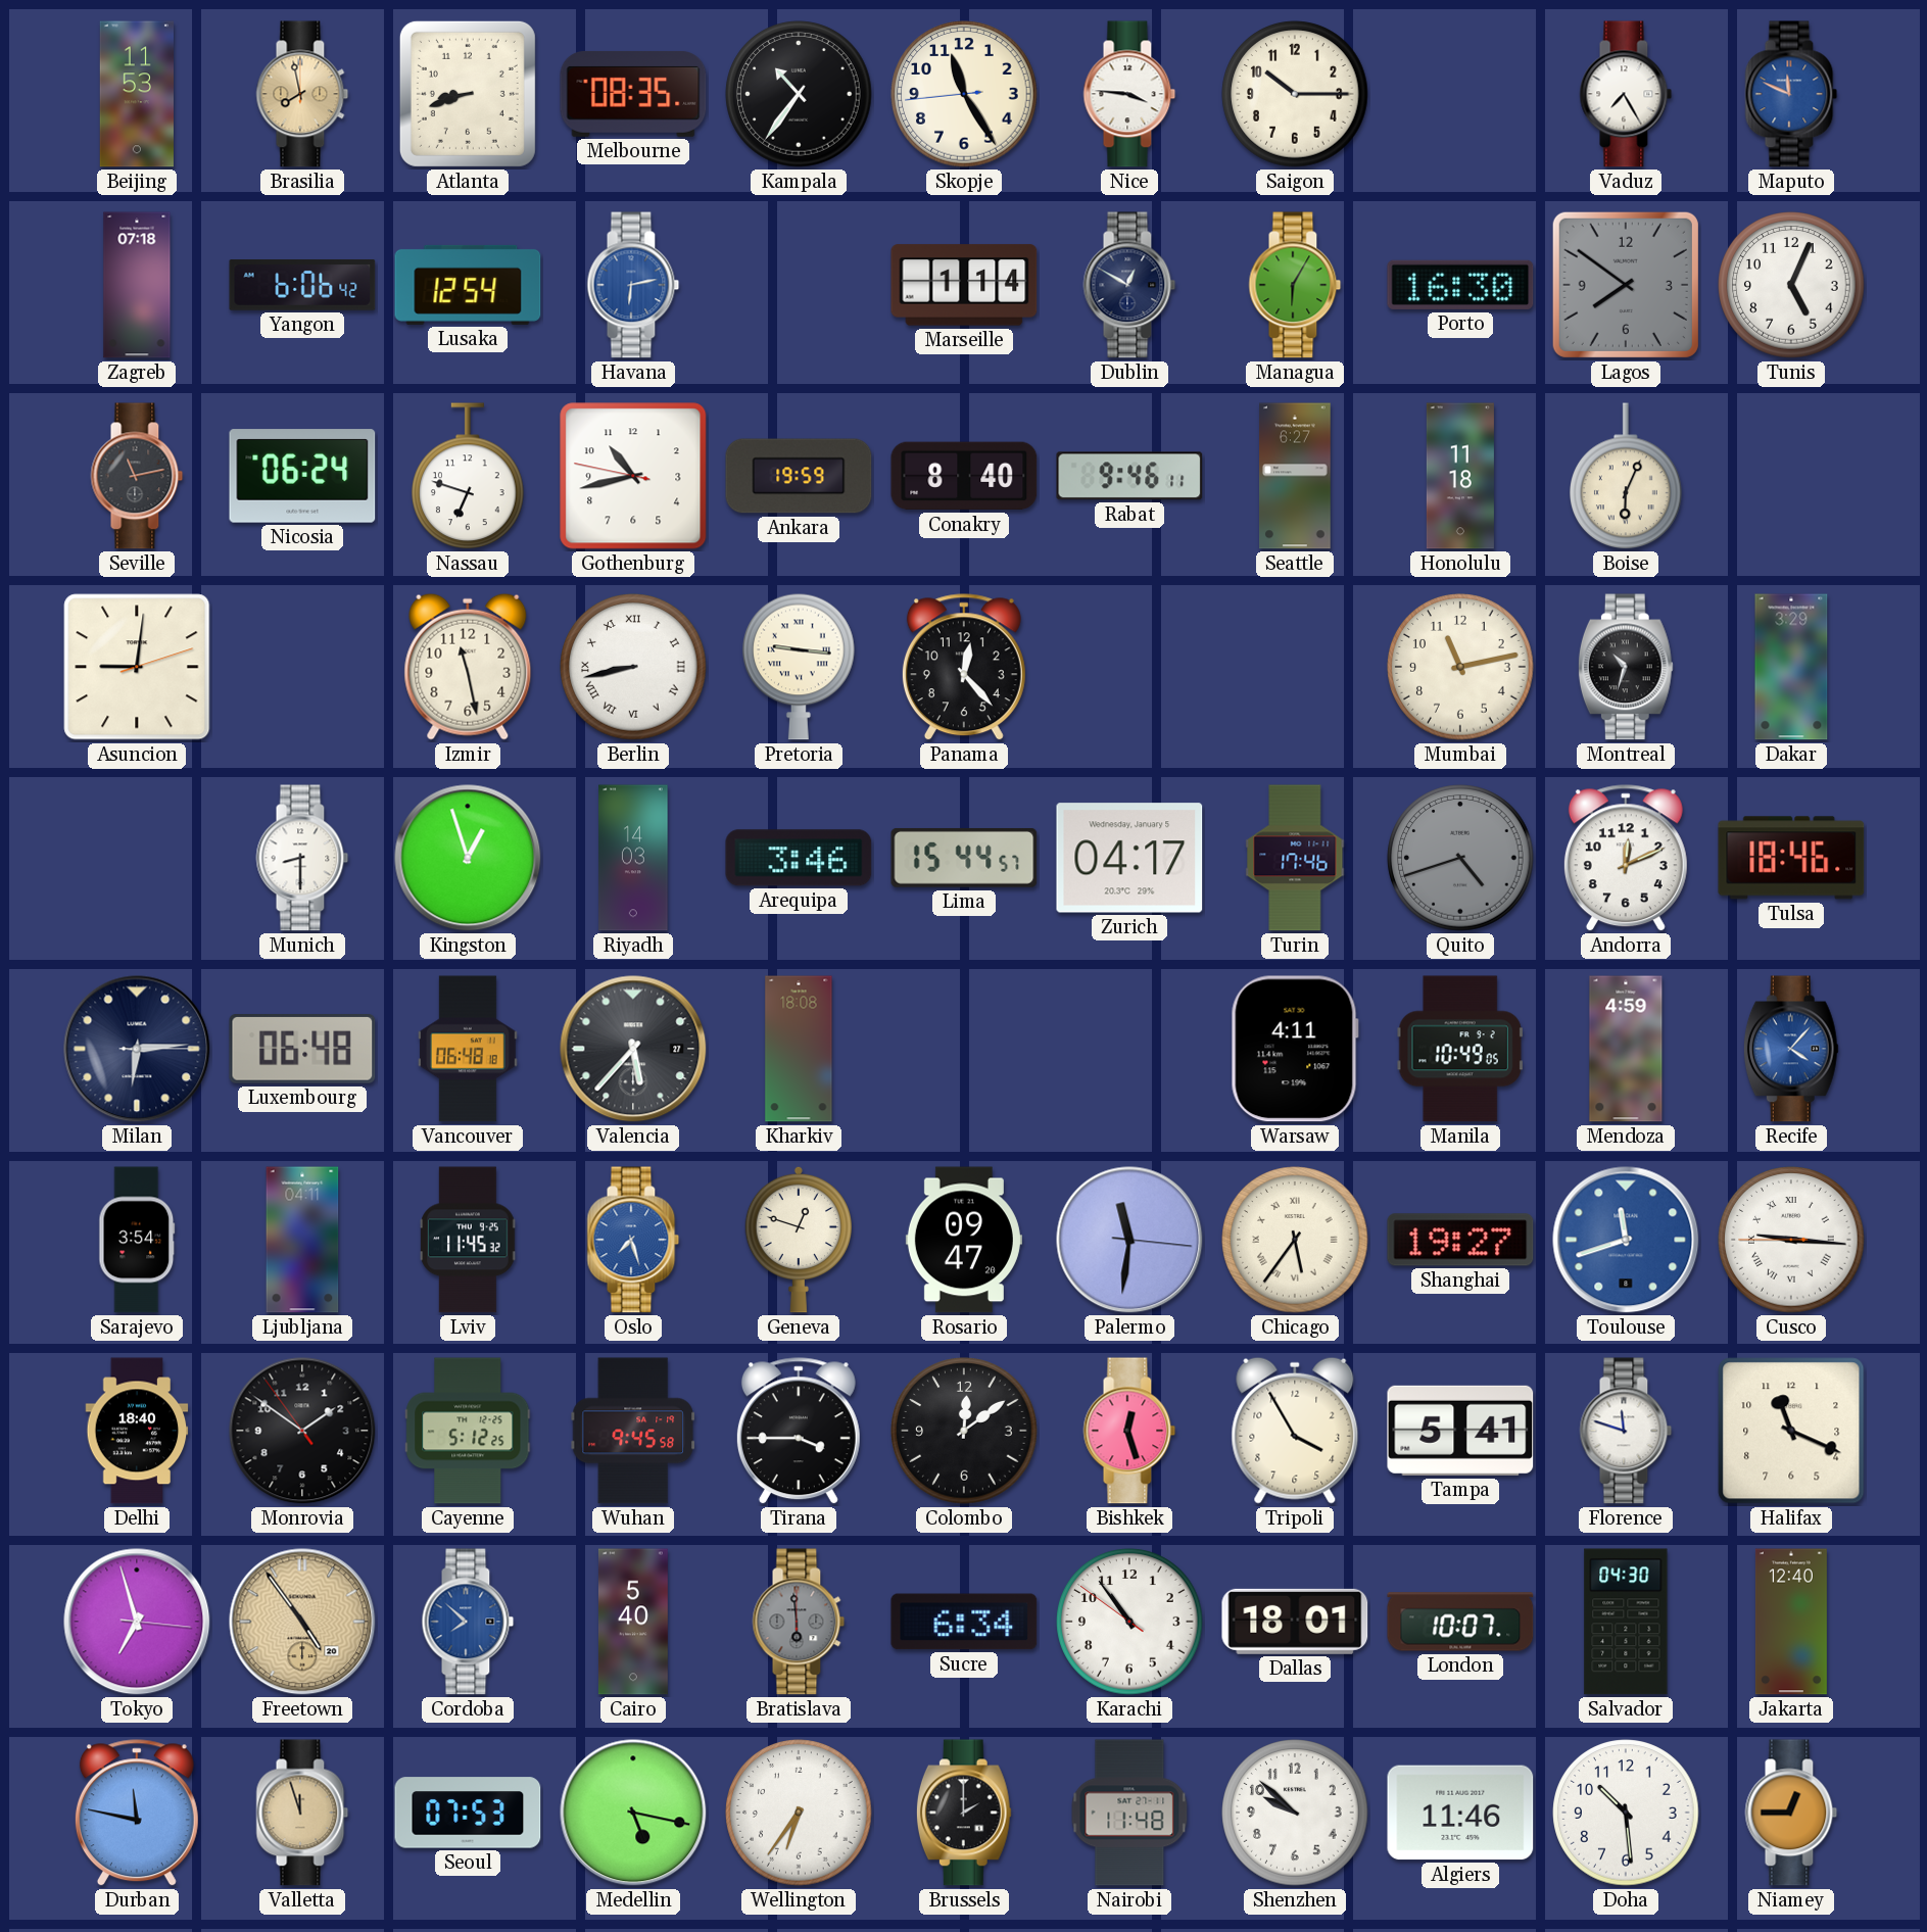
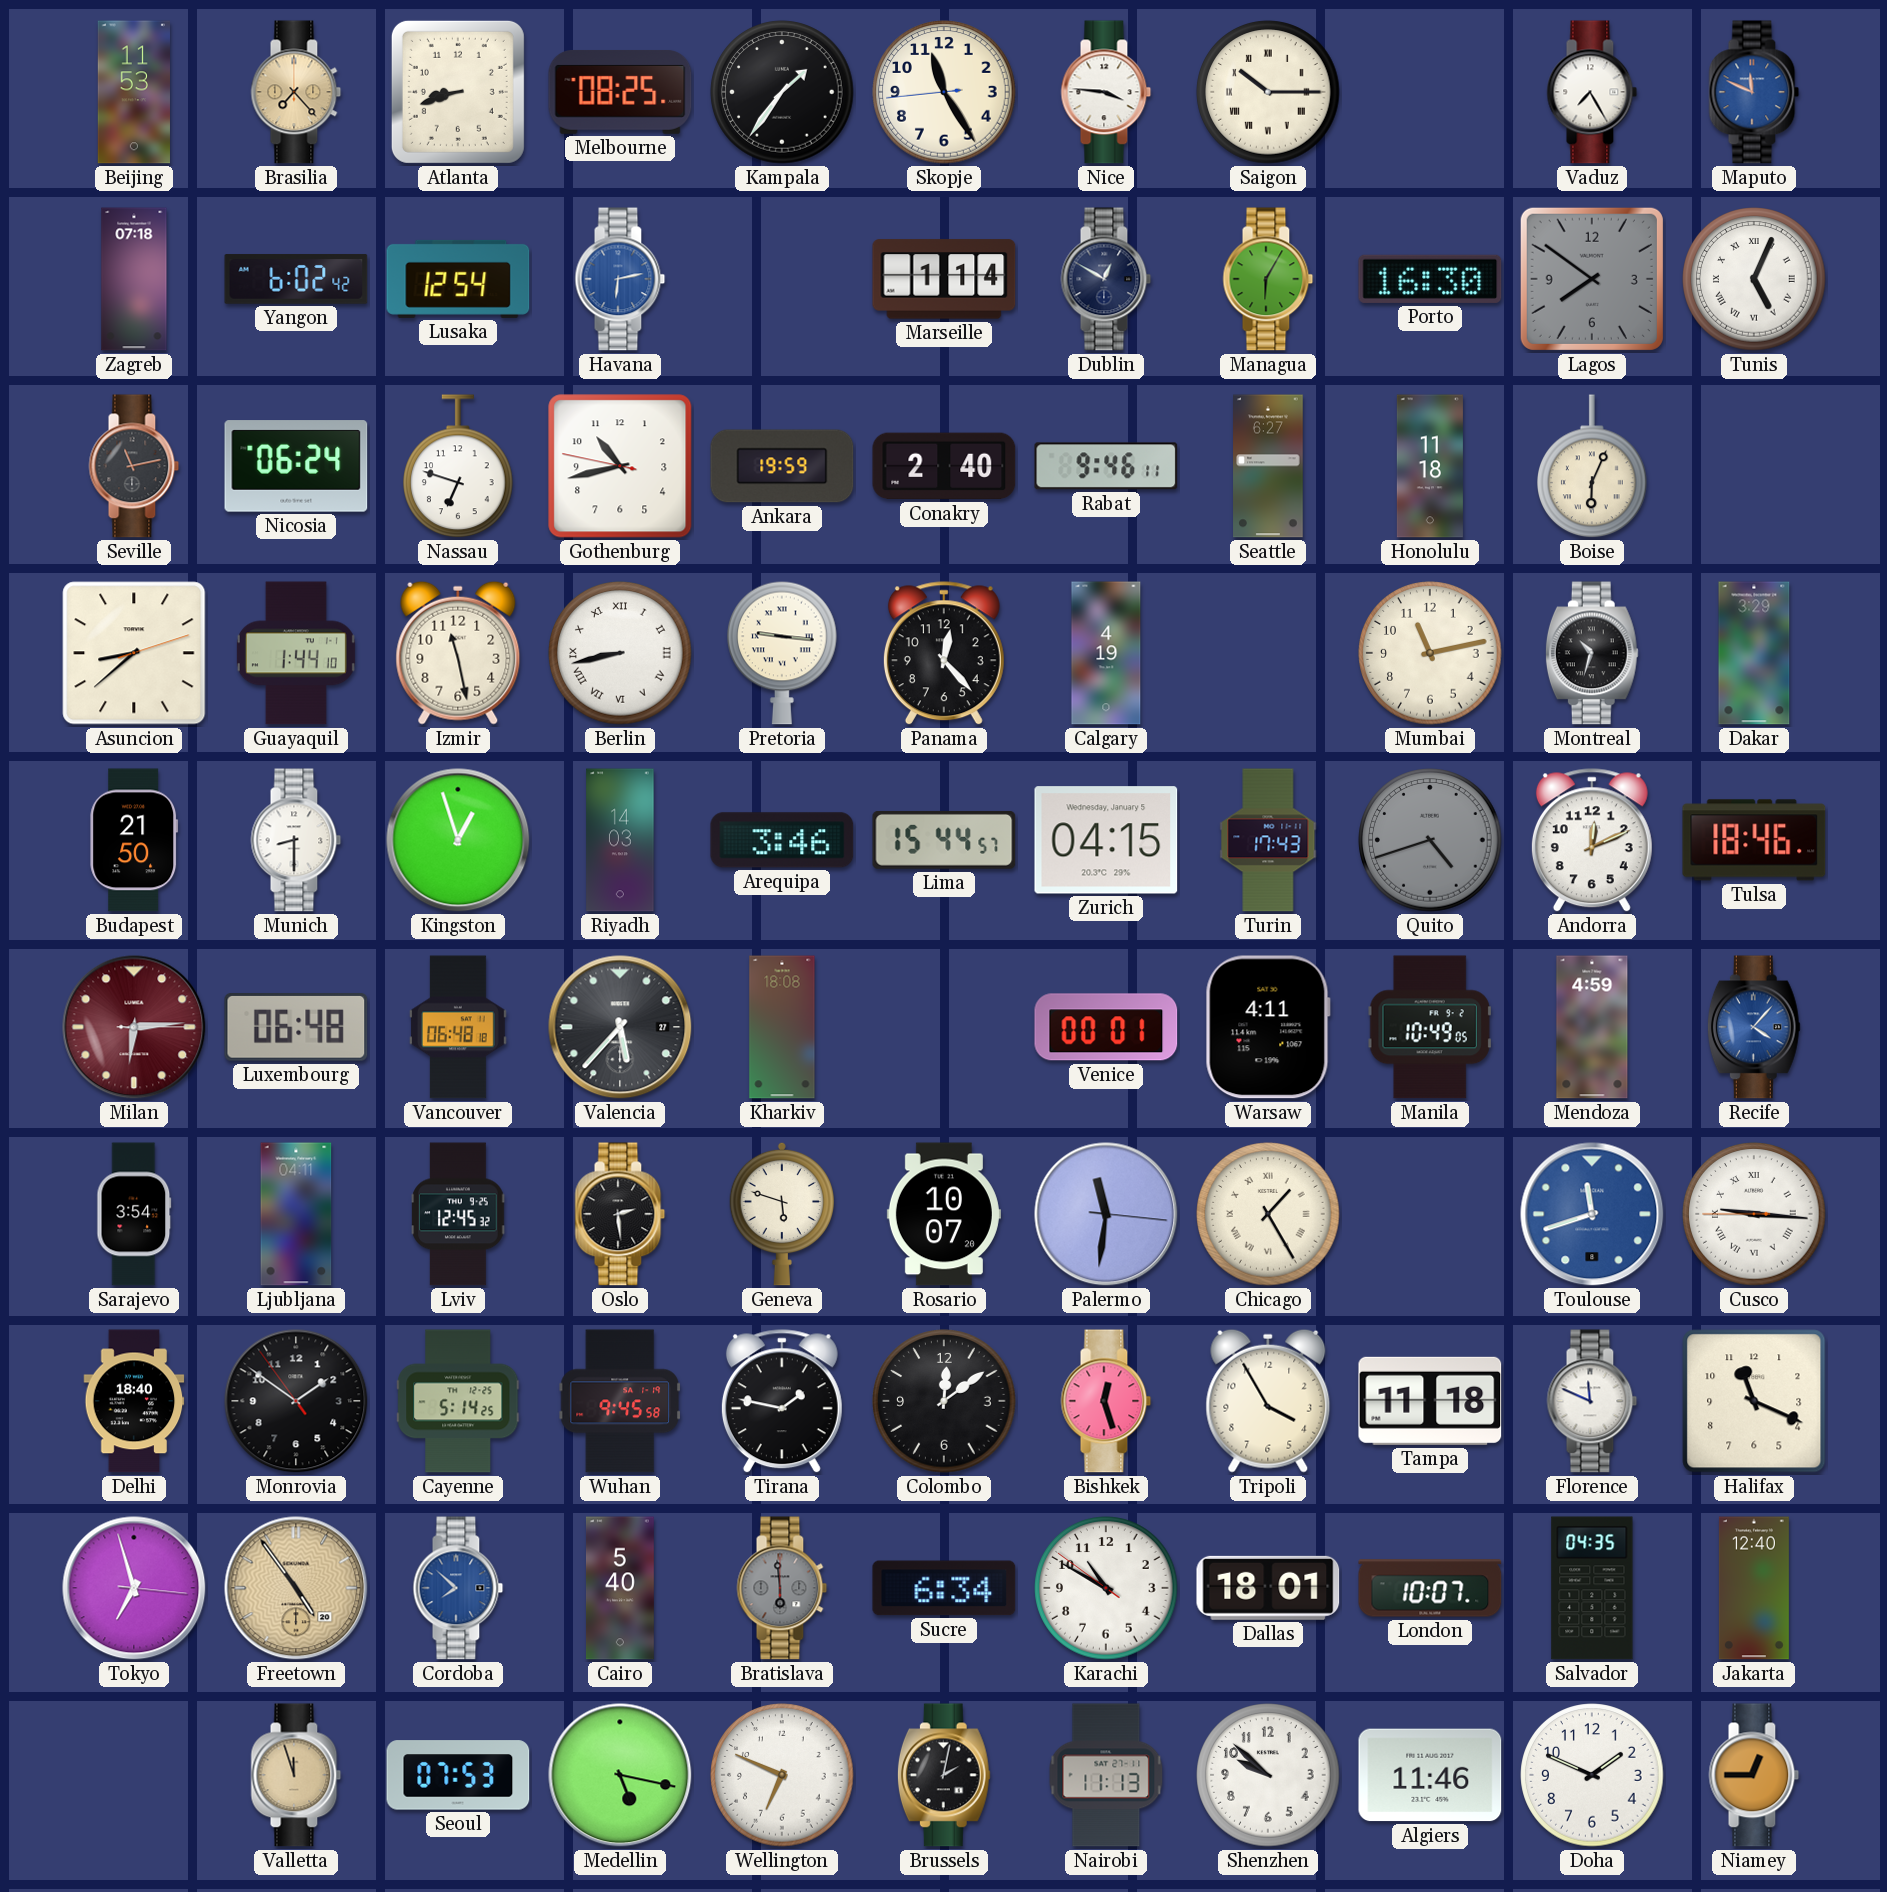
Brasilia: 7:58 -> 7:23
Melbourne: 08:35 -> 08:25
Kampala: 10:36 -> 1:36
Saigon numerals: Arabic -> Roman
Yangon: 6:06 -> 6:02
Tunis numerals: Arabic -> Roman
Conakry: 8:40 -> 2:40
Asuncion: 9:01 -> 8:38
Guayaquil: none -> 1:44
Calgary: none -> 4:19
Budapest: none -> 21:50
Zurich: 04:17 -> 04:15
Turin: 17:46 -> 17:43
Milan dial: navy -> burgundy
Venice: none -> 00:01
Lviv: 11:45 -> 12:45
Oslo: 7:27 -> 2:29
Oslo dial: blue -> black
Geneva: 12:48 -> 5:48
Rosario: 09:47 -> 10:07
Chicago: 5:36 -> 1:25
Shanghai: 19:27 -> none
Cayenne: 5:12 -> 5:14
Tirana: 3:45 -> 1:47
Tampa: 5:41 -> 11:18
Florence: 11:48 -> 11:49
Karachi: 10:53 -> 10:49
Salvador: 04:30 -> 04:35
Durban: 11:47 -> none
Wellington: 6:36 -> 6:49
Brussels: 2:00 -> 2:02
Nairobi: 11:48 -> 11:13
Doha: 10:29 -> 1:49
